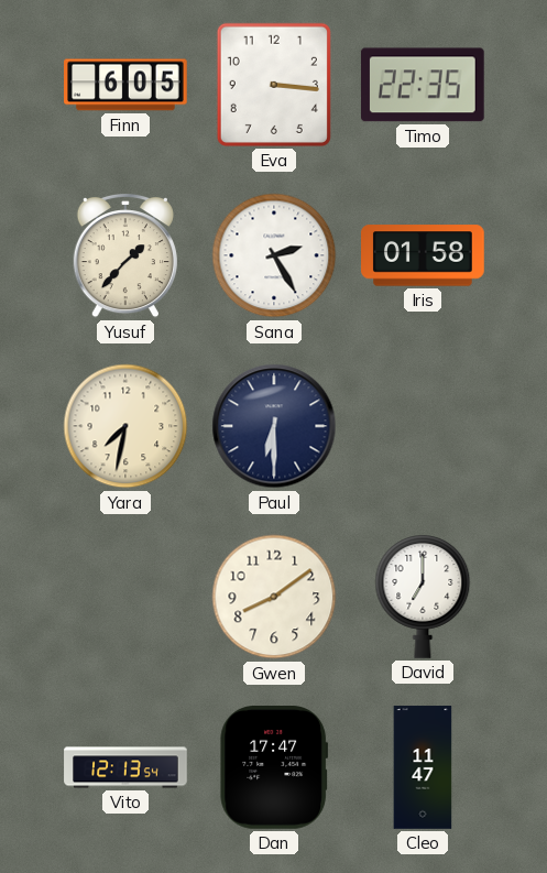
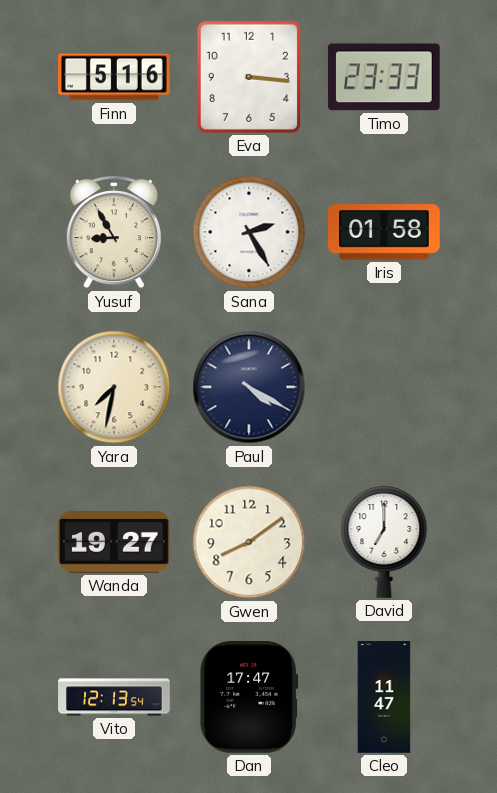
Finn: 6:05 -> 5:16
Timo: 22:35 -> 23:33
Yusuf: 1:37 -> 8:55
Paul: 6:30 -> 4:20
Wanda: none -> 19:27
